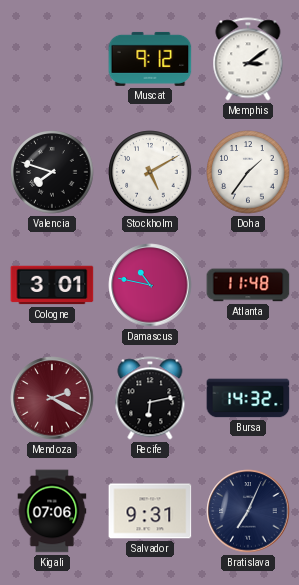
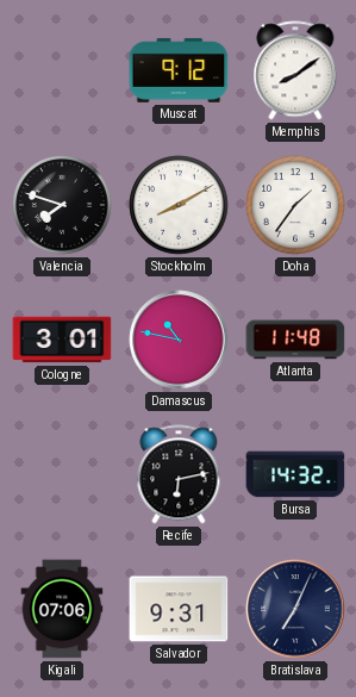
Memphis: 3:09 -> 8:09
Stockholm: 5:10 -> 8:10
Mendoza: 2:20 -> none
